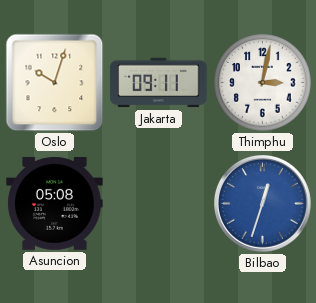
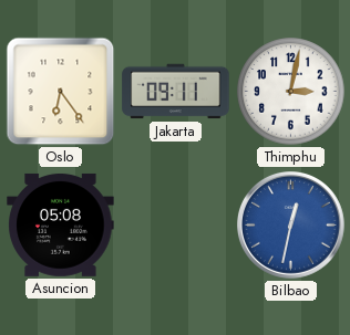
Oslo: 10:03 -> 6:24
Bilbao: 12:33 -> 12:32
